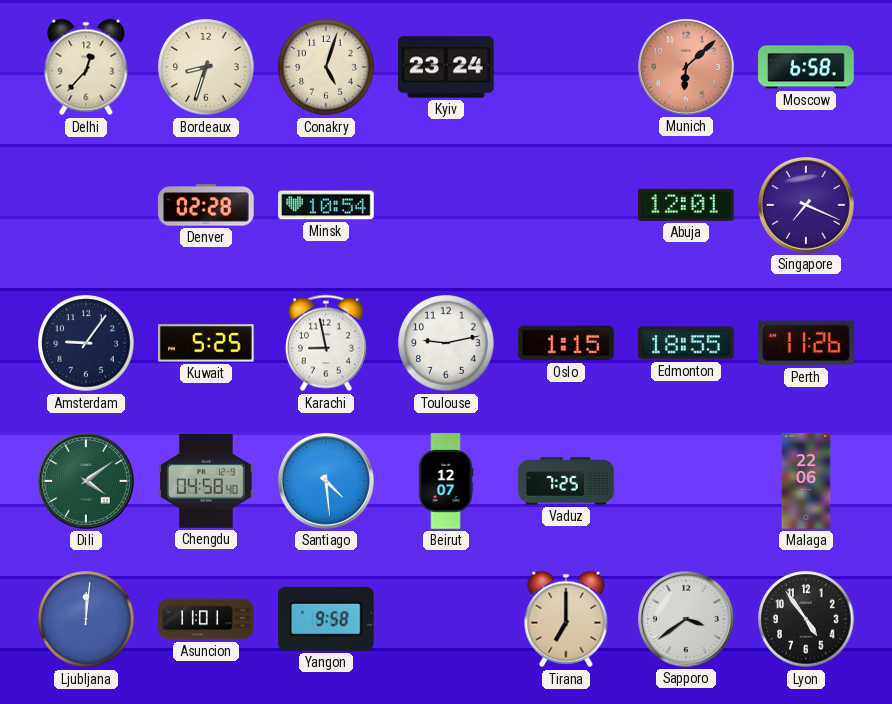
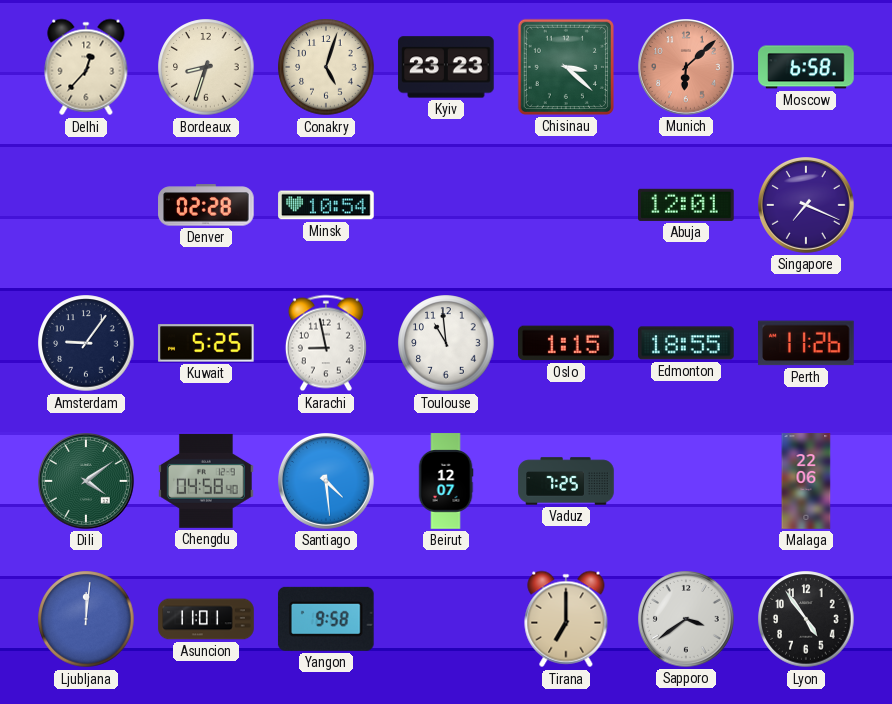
Kyiv: 23:24 -> 23:23
Chisinau: none -> 3:22
Toulouse: 9:13 -> 10:59
